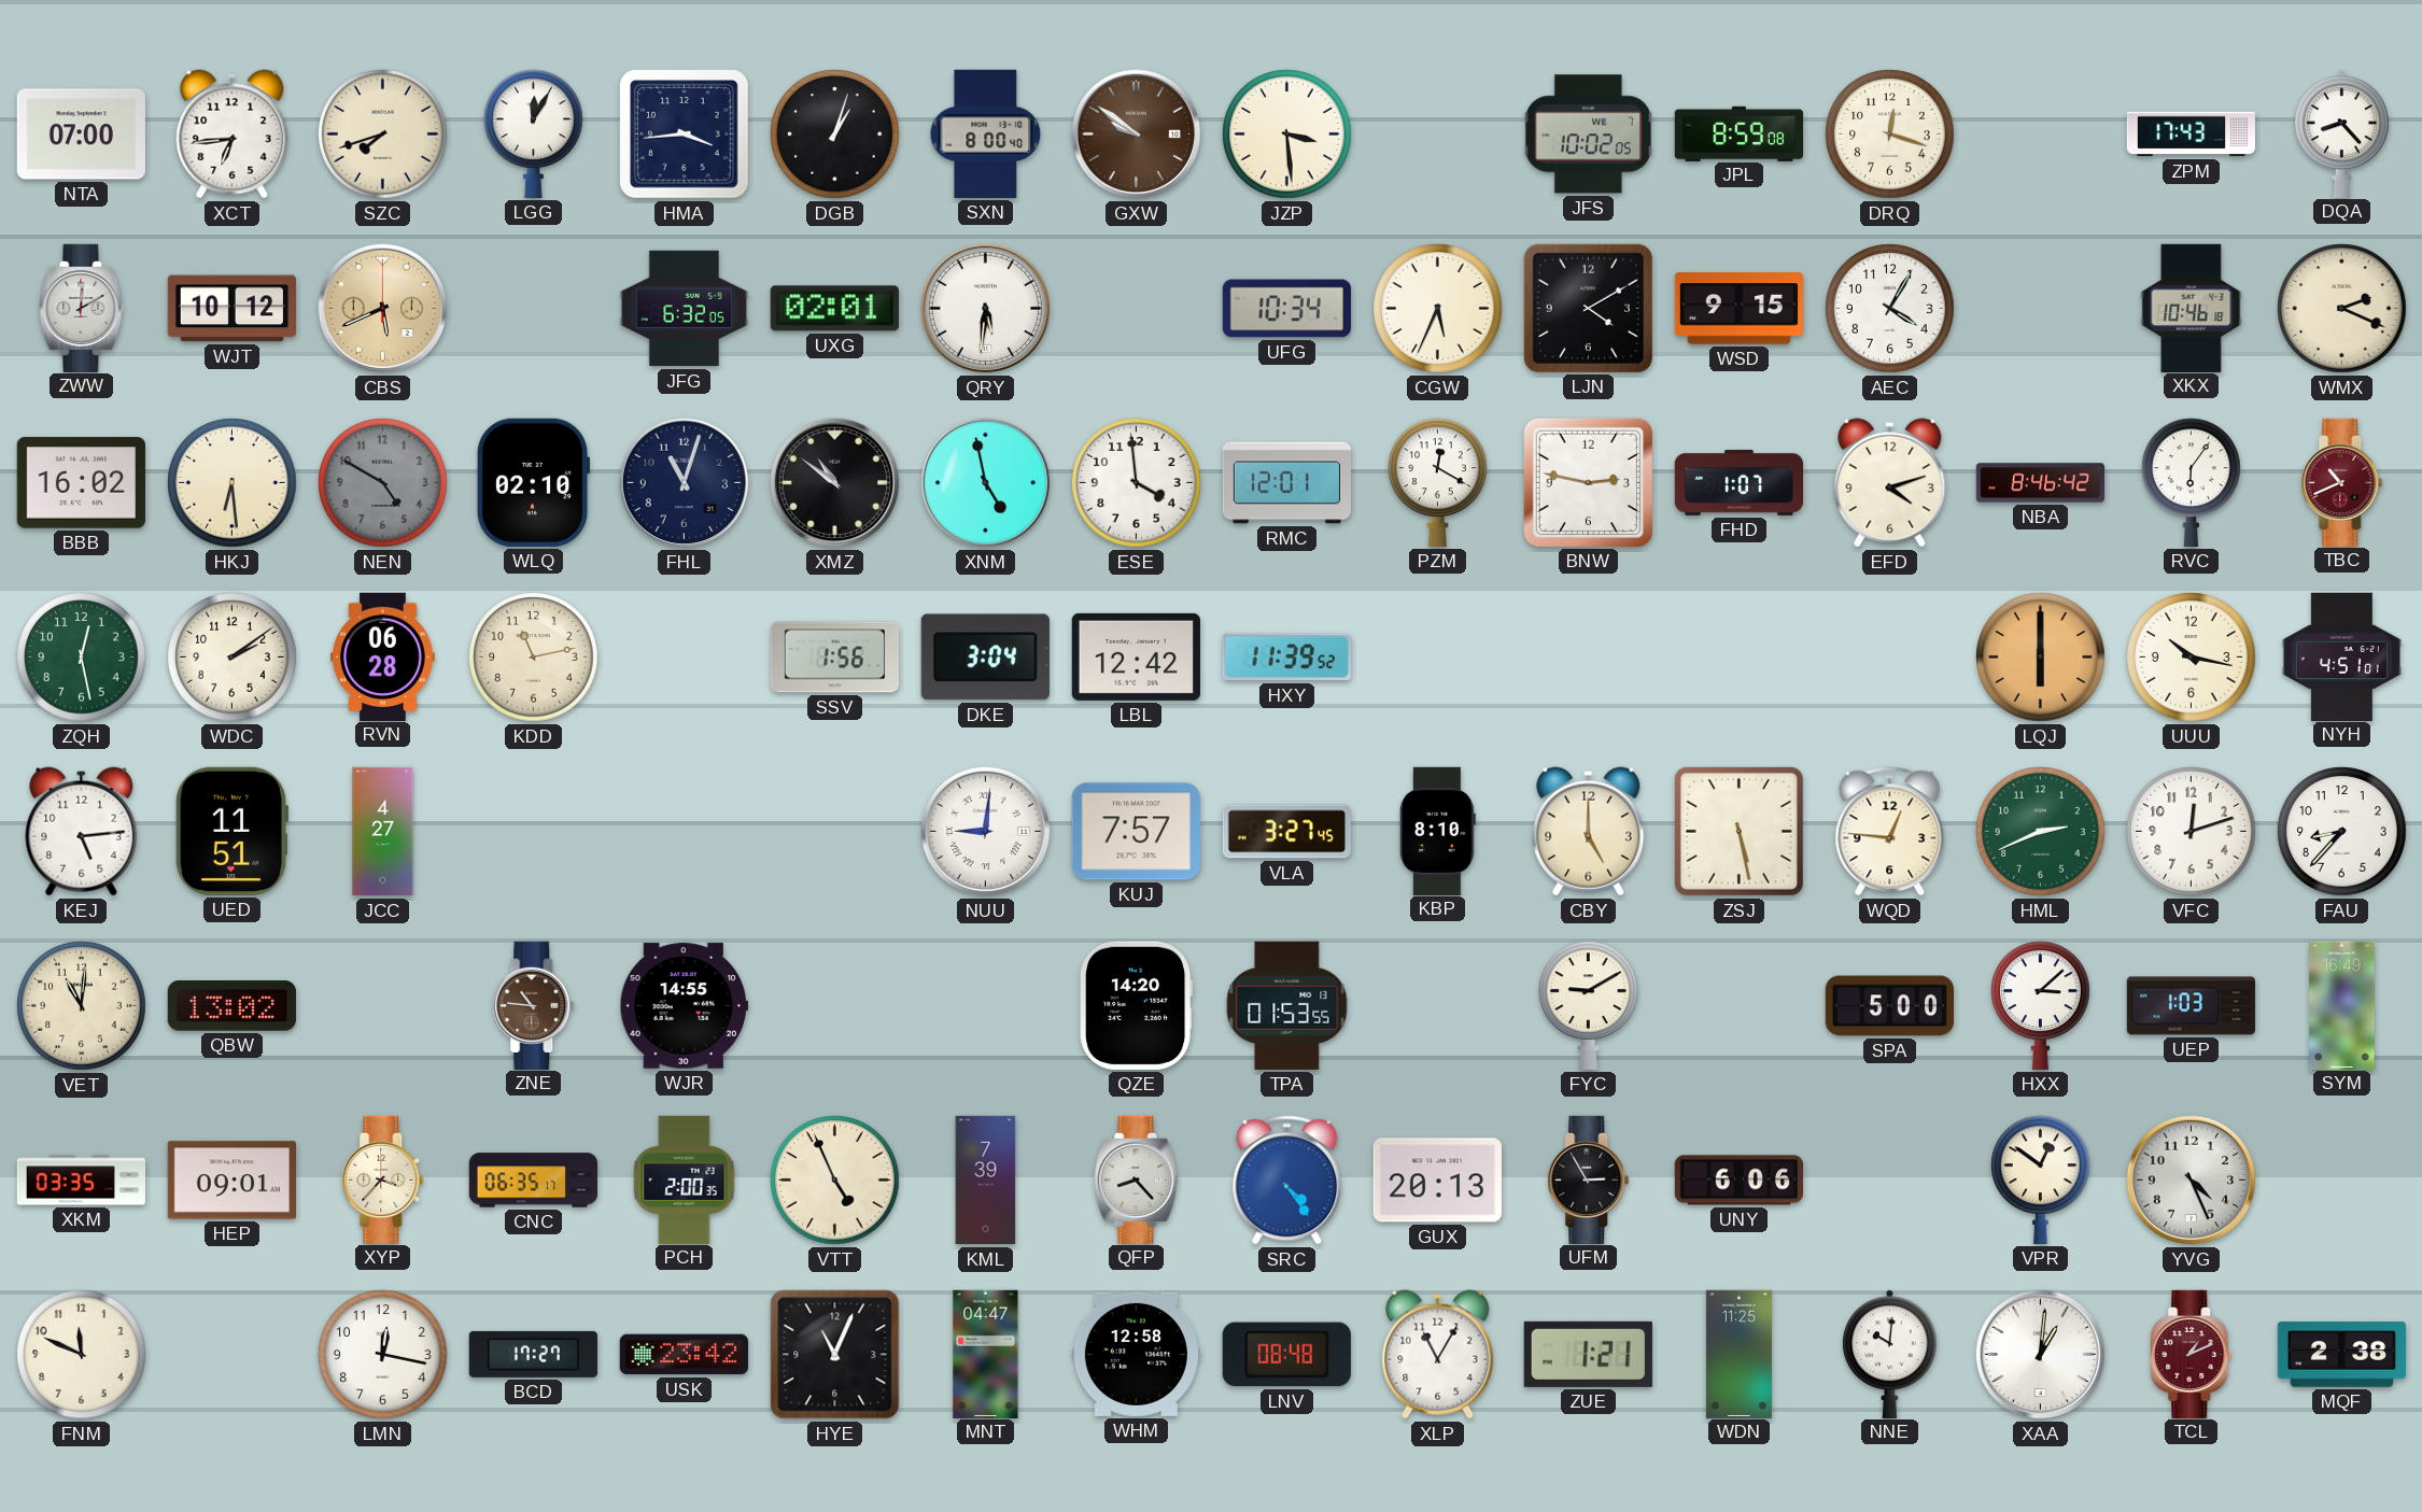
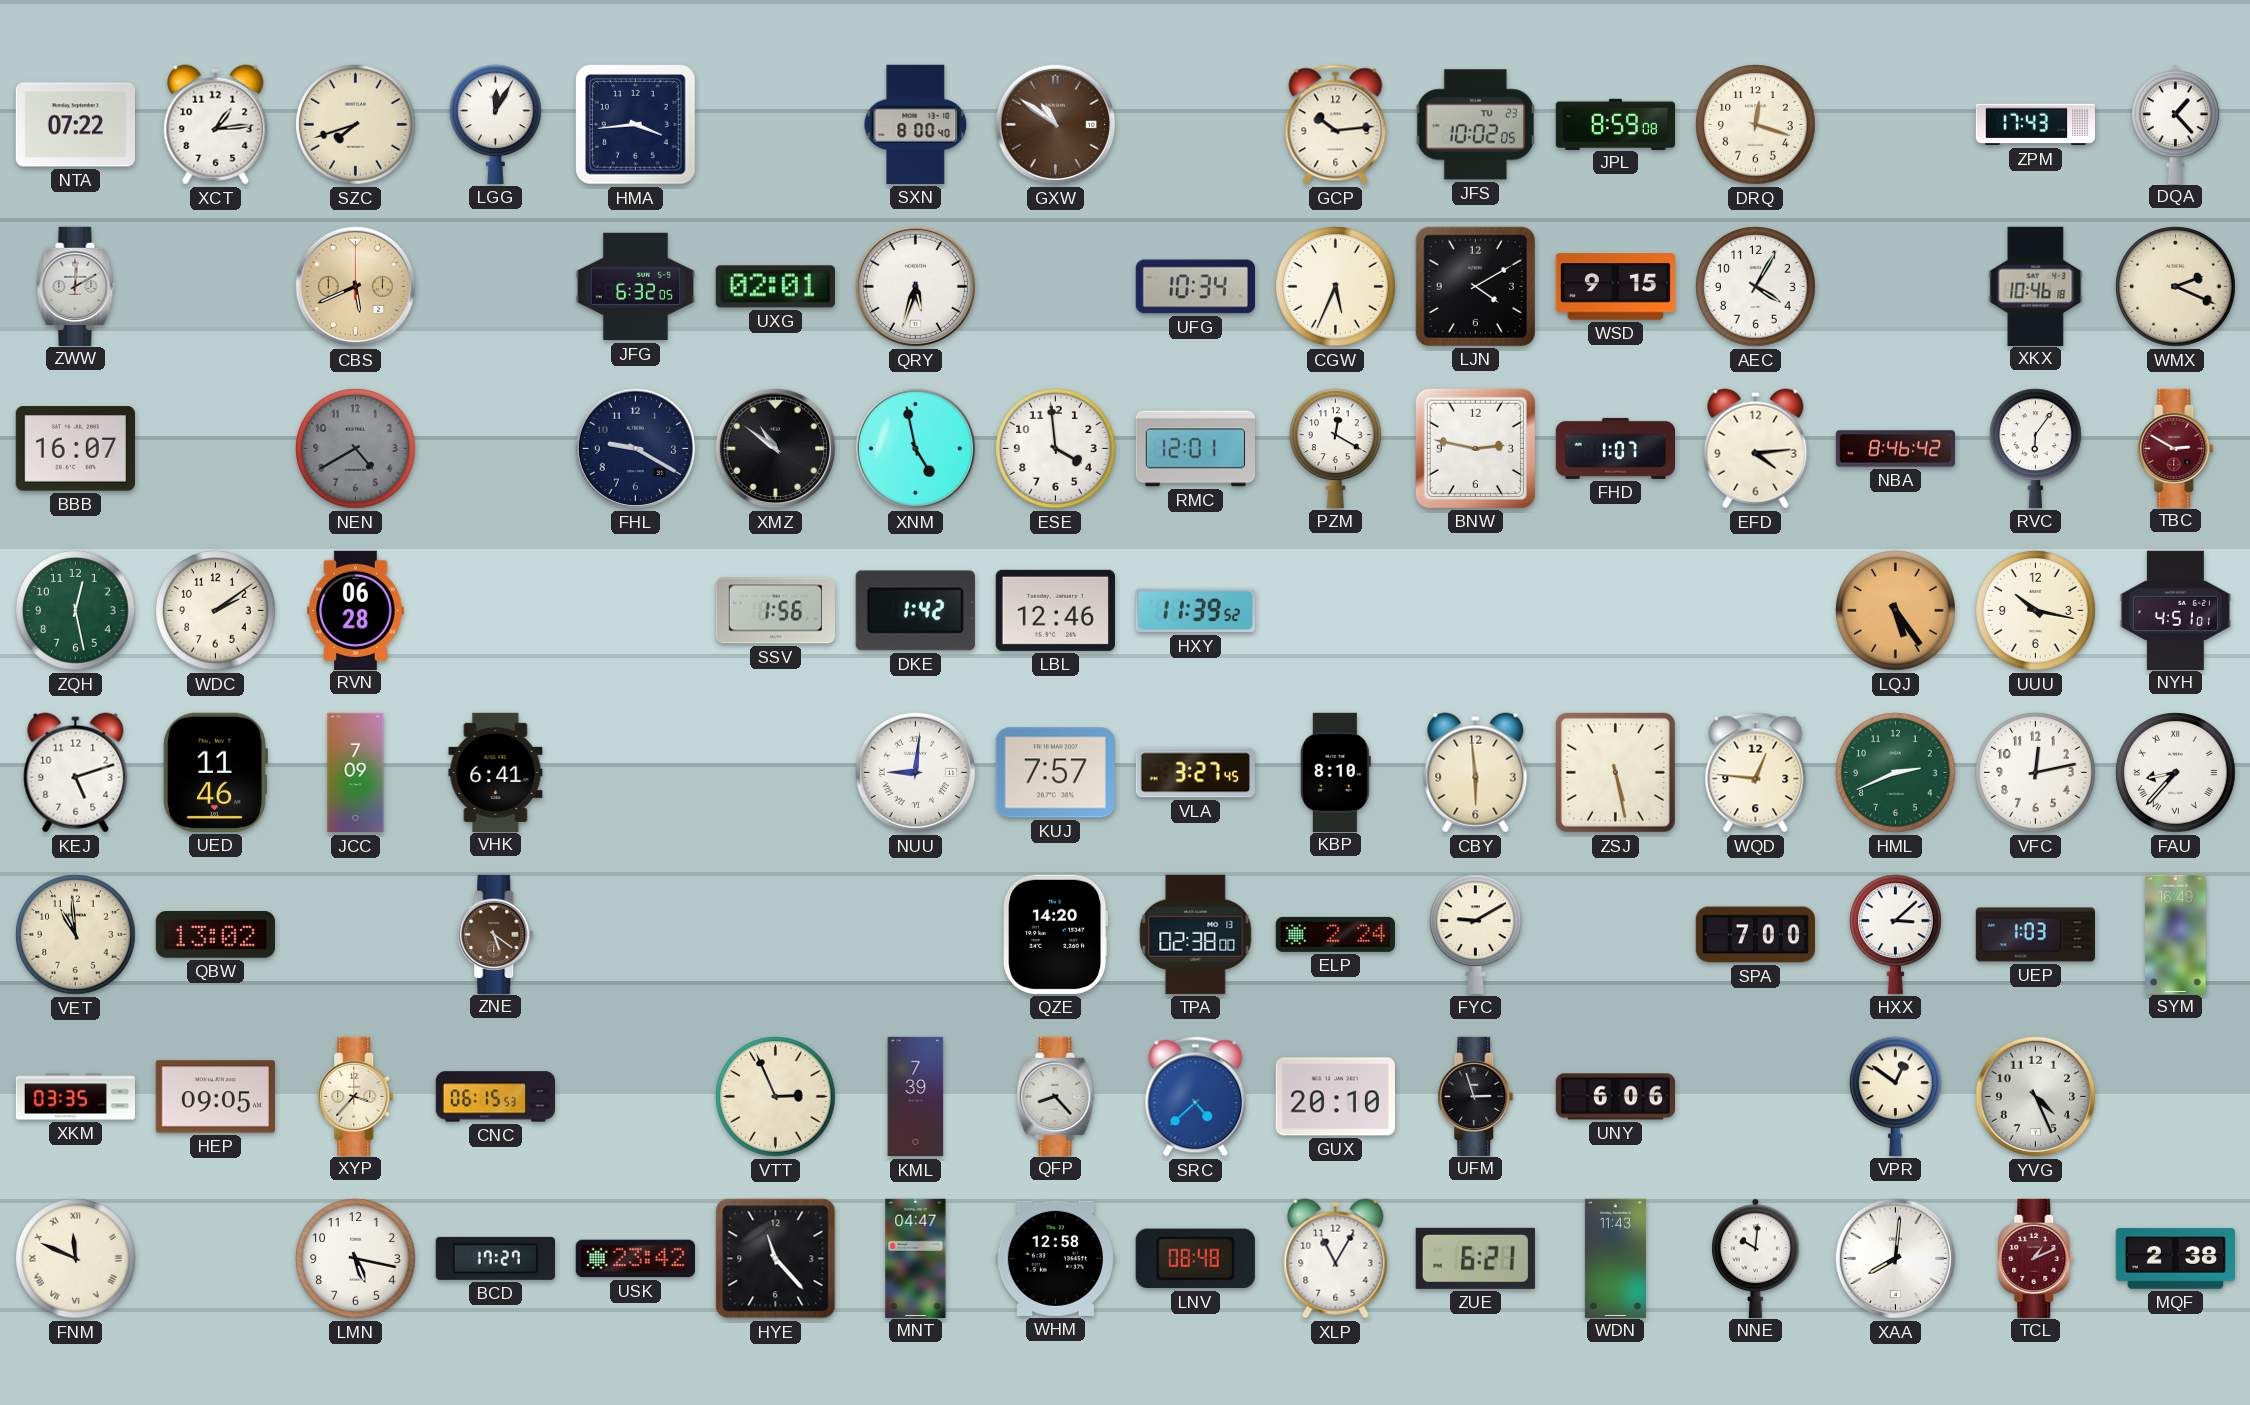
NTA: 07:00 -> 07:22
XCT: 6:44 -> 1:14
DGB: 1:03 -> none
GXW: 9:51 -> 10:51
JZP: 3:29 -> none
GCP: none -> 10:14
JFS date: WE 7 -> TU 23
DQA: 8:23 -> 1:23
WJT: 10:12 -> none
QRY: 5:31 -> 5:33
BBB: 16:02 -> 16:07
HKJ: 6:29 -> none
NEN: 4:50 -> 4:40
WLQ: 02:10 -> none
FHL: 11:03 -> 9:20
EFD: 4:12 -> 4:14
TBC: 10:41 -> 2:50
KDD: 11:13 -> none
DKE: 3:04 -> 1:42
LBL: 12:42 -> 12:46
LQJ: 6:00 -> 5:24
KEJ: 5:14 -> 5:12
UED: 11:51 -> 11:46
JCC: 4:27 -> 7:09
VHK: none -> 6:41
CBY: 5:00 -> 5:59
VFC: 12:12 -> 12:13
FAU numerals: Arabic -> Roman
VET: 11:01 -> 10:59
ZNE: 10:46 -> 5:21
WJR: 14:55 -> none
TPA: 01:53 -> 02:38
ELP: none -> 2:24
SPA: 5:00 -> 7:00
HEP: 09:01 -> 09:05
CNC: 06:35 -> 06:15
PCH: 2:00 -> none
VTT: 4:56 -> 2:56
SRC: 4:24 -> 4:38
GUX: 20:13 -> 20:10
UFM: 2:55 -> 2:57
FNM numerals: Arabic -> Roman
LMN: 12:17 -> 5:17
HYE: 11:04 -> 11:23
ZUE: 1:21 -> 6:21
WDN: 11:25 -> 11:43
XAA: 1:01 -> 8:01
